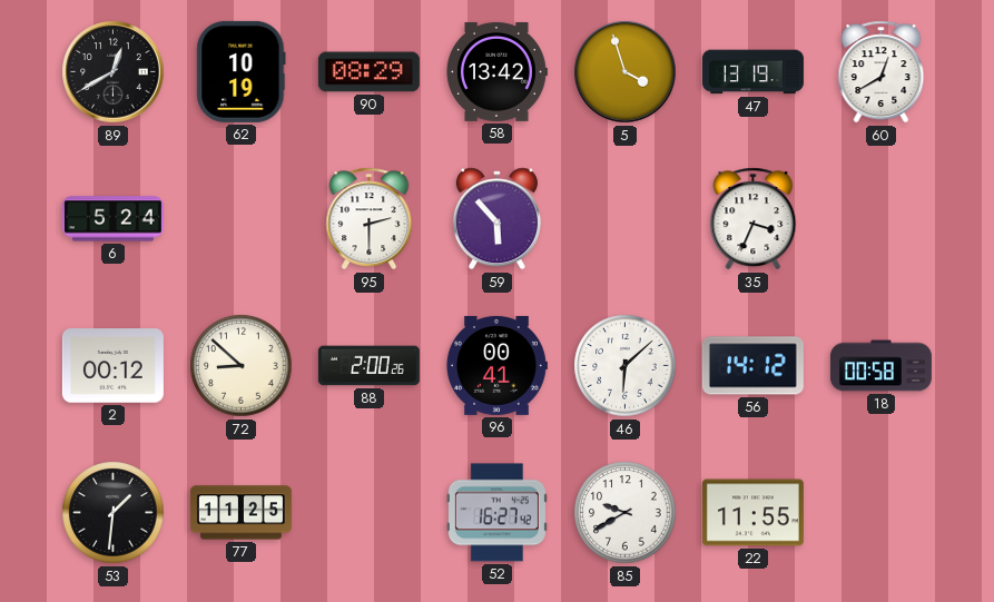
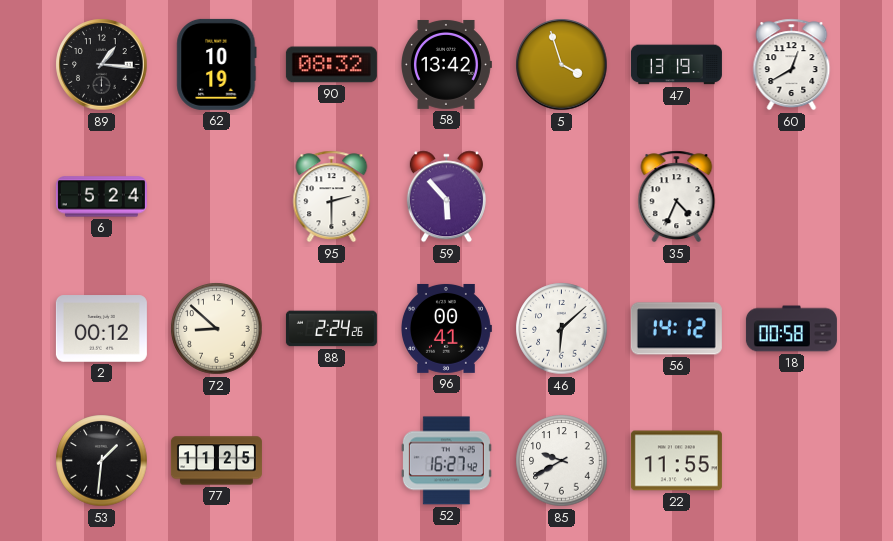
89: 12:40 -> 1:16
90: 08:29 -> 08:32
35: 3:34 -> 4:34
88: 2:00 -> 2:24
